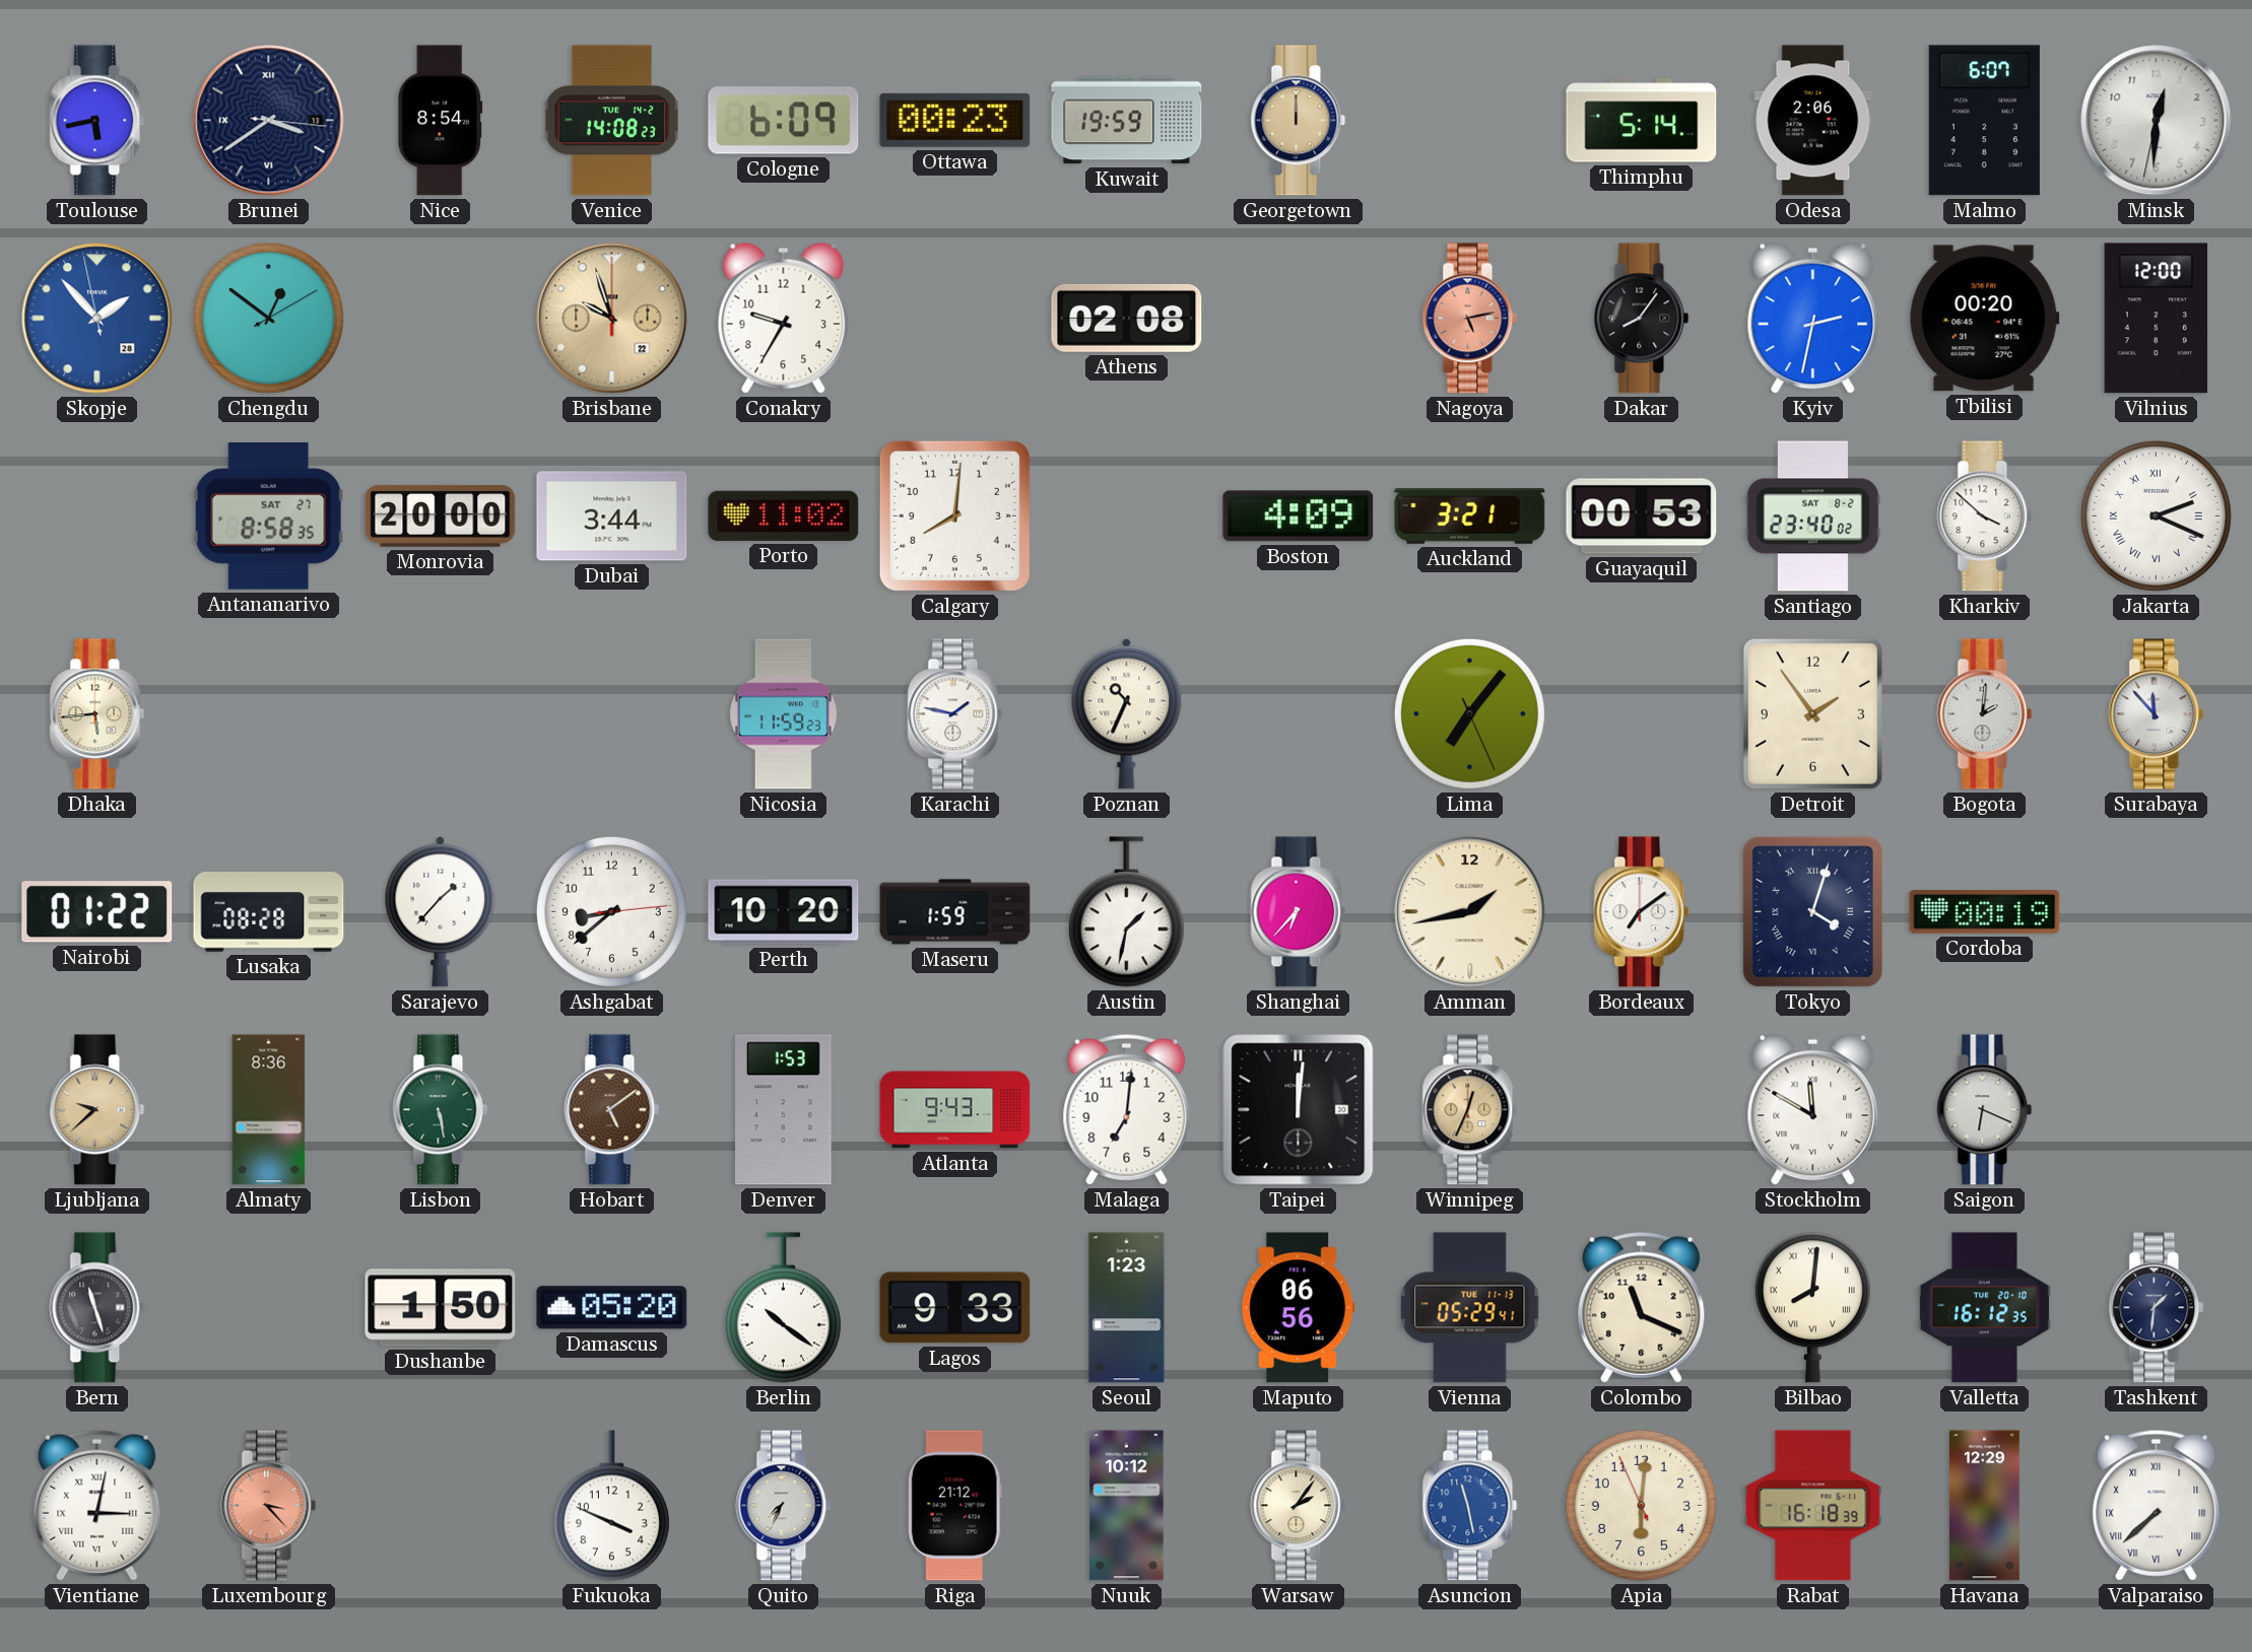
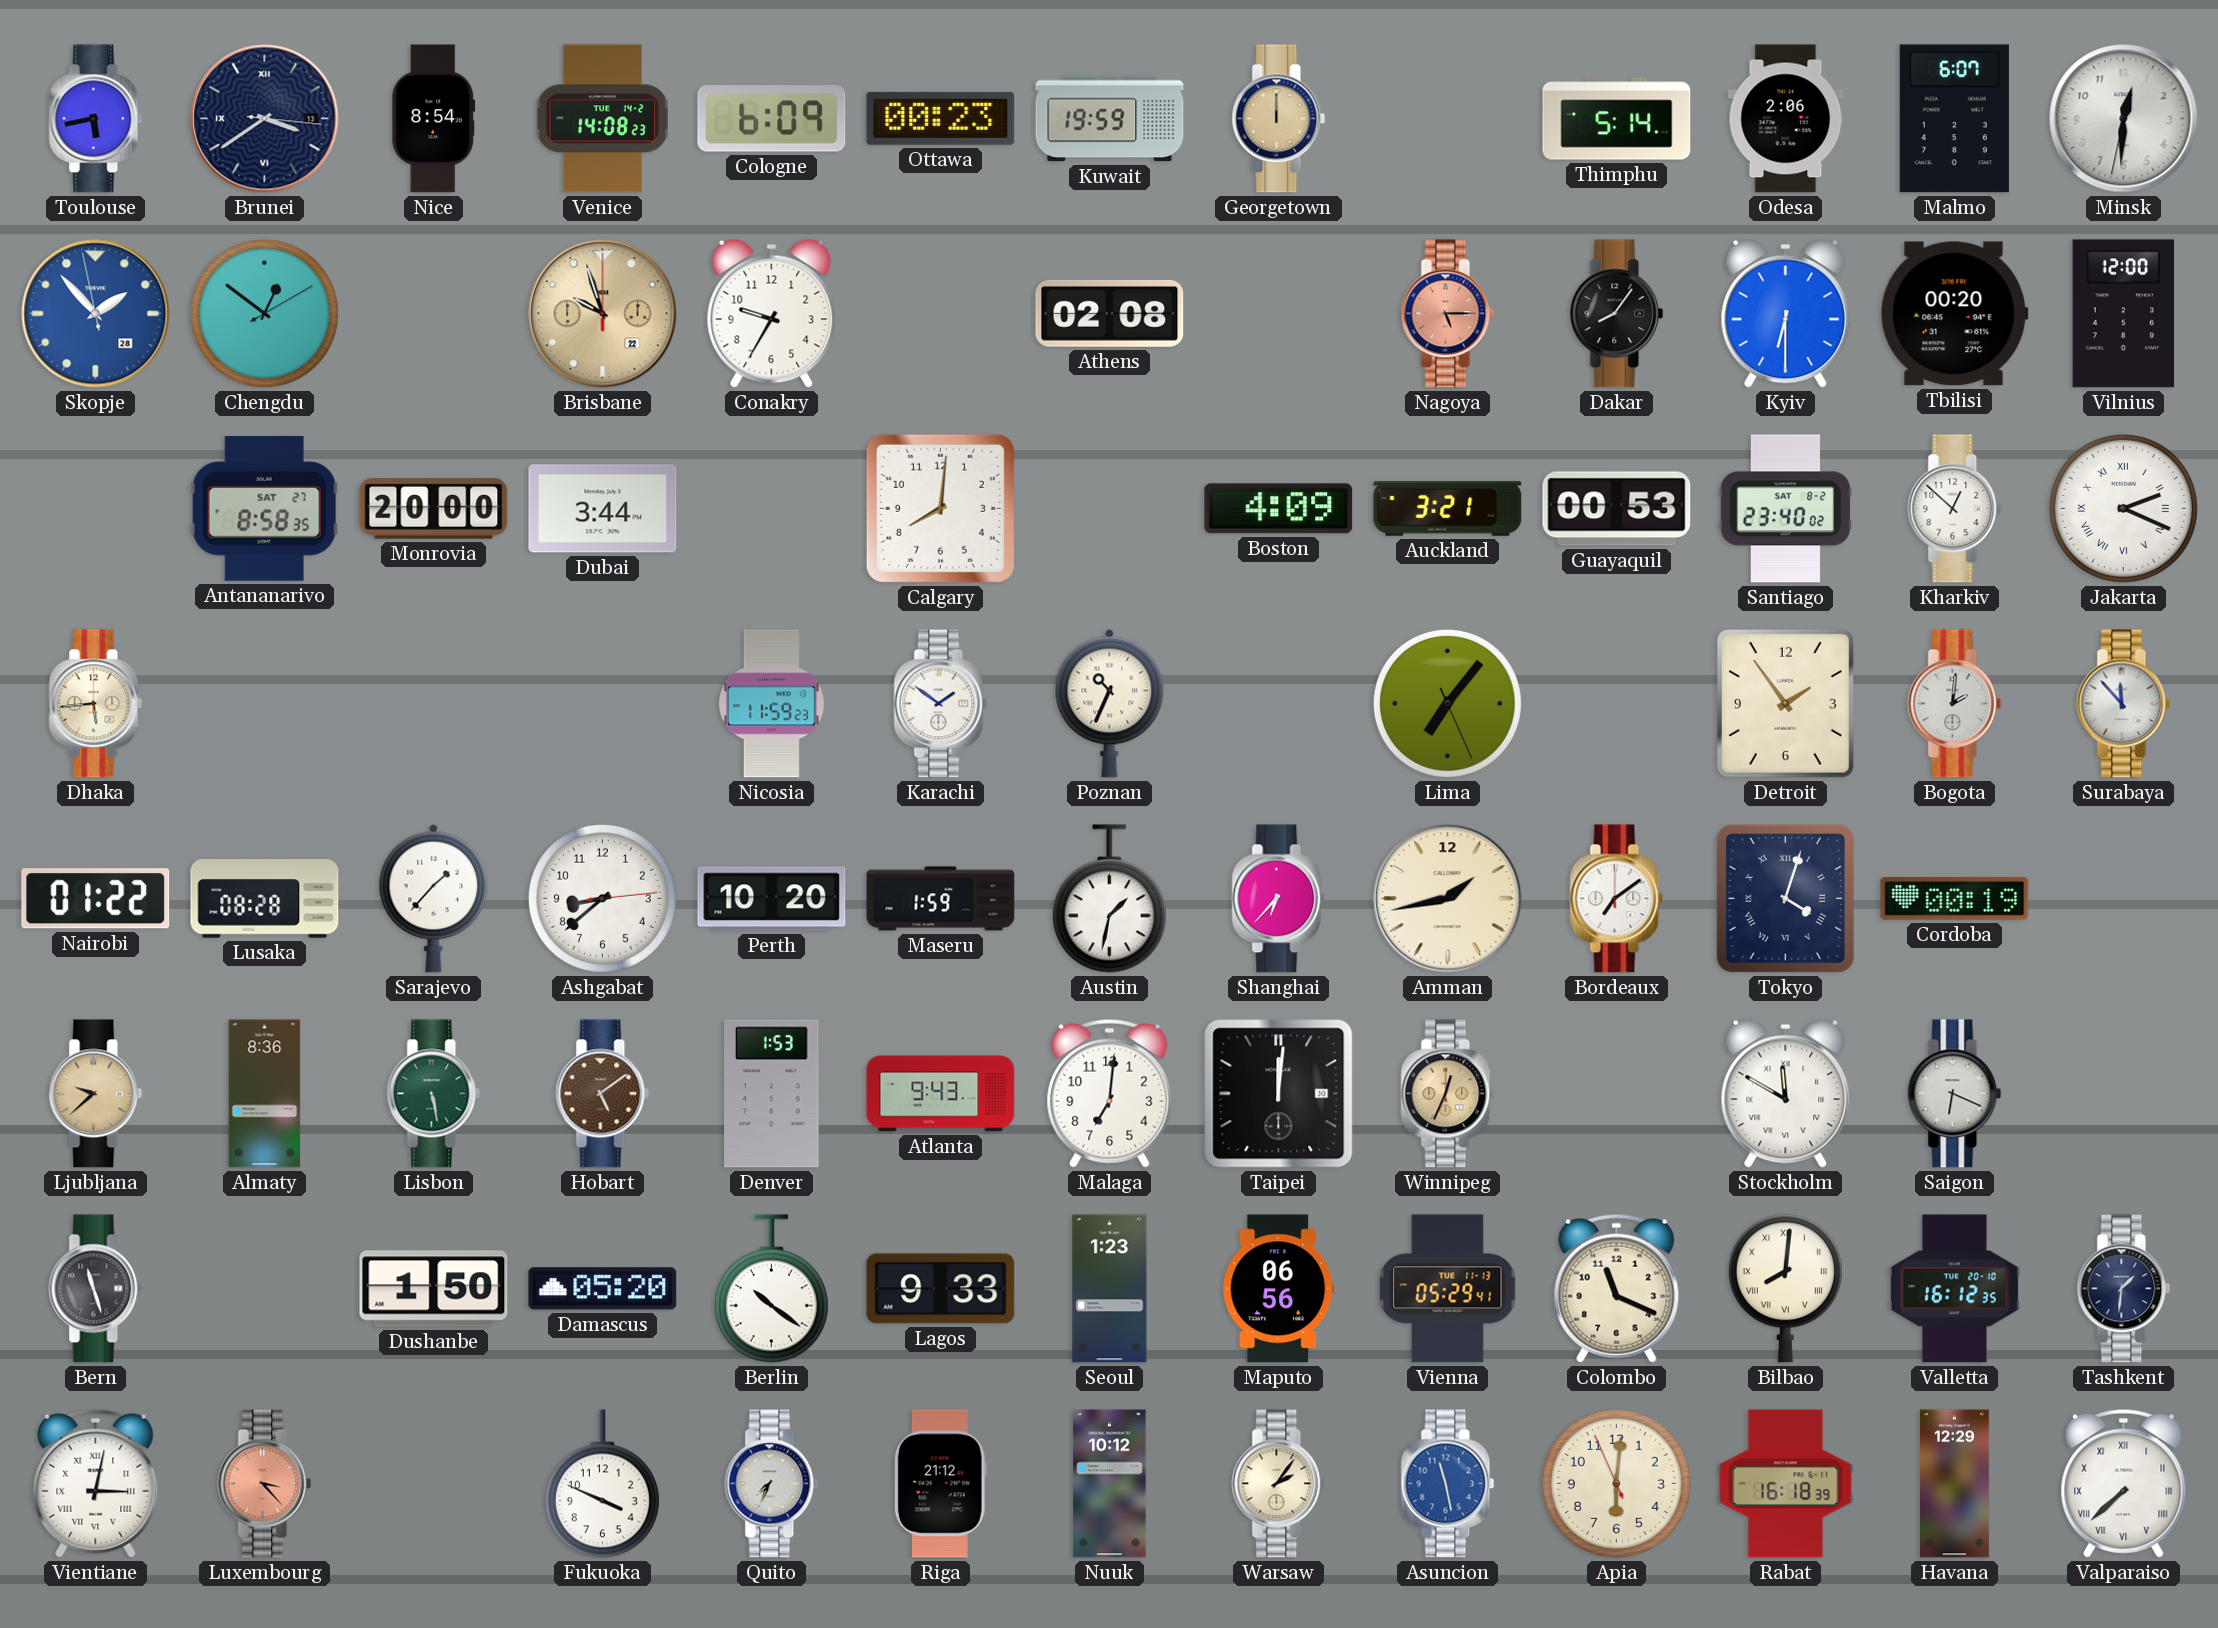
Nagoya: 5:13 -> 5:15
Kyiv: 2:32 -> 6:30
Porto: 11:02 -> none
Kharkiv: 3:52 -> 12:52
Karachi: 1:47 -> 1:51
